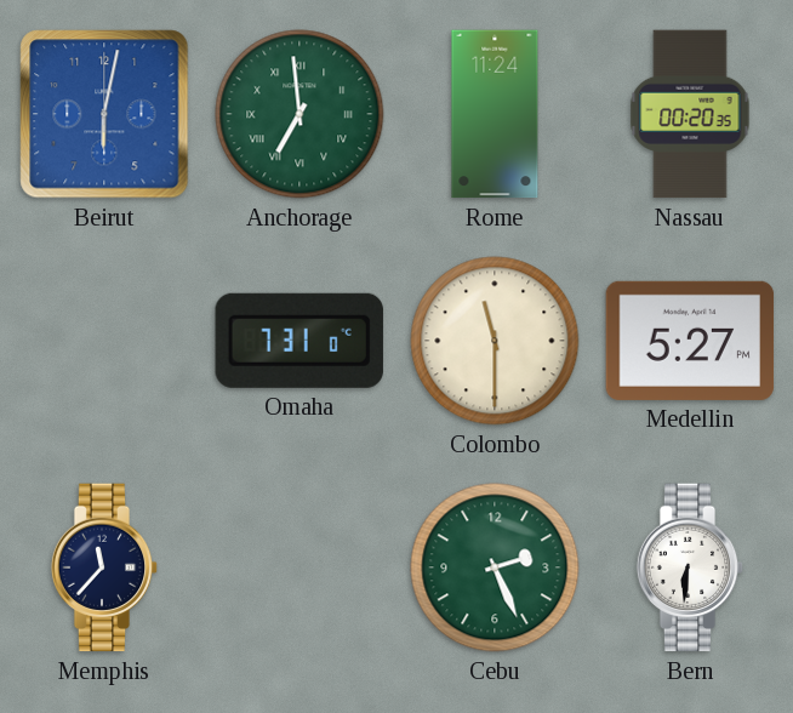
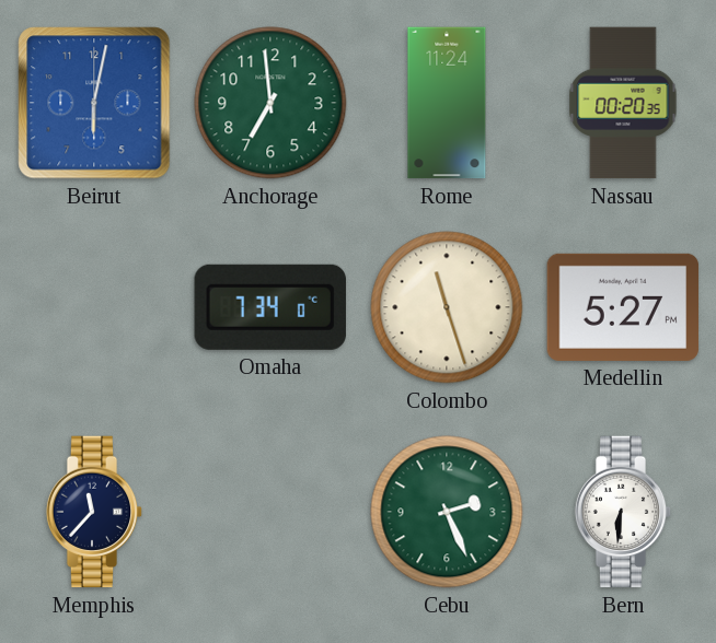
Anchorage numerals: Roman -> Arabic
Omaha: 7:31 -> 7:34
Colombo: 11:30 -> 11:27
